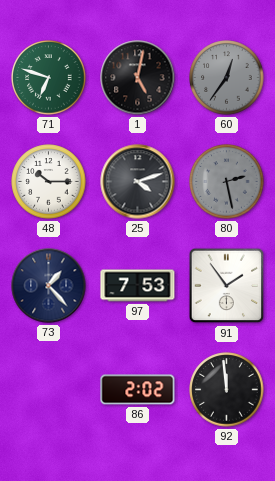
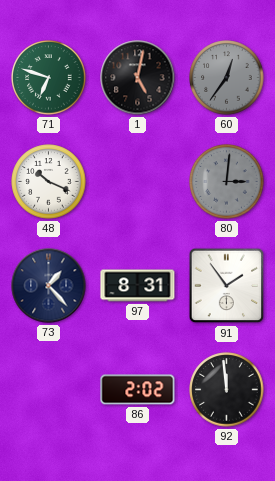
48: 10:15 -> 10:19
25: 4:12 -> none
80: 2:28 -> 3:01
97: 7:53 -> 8:31
